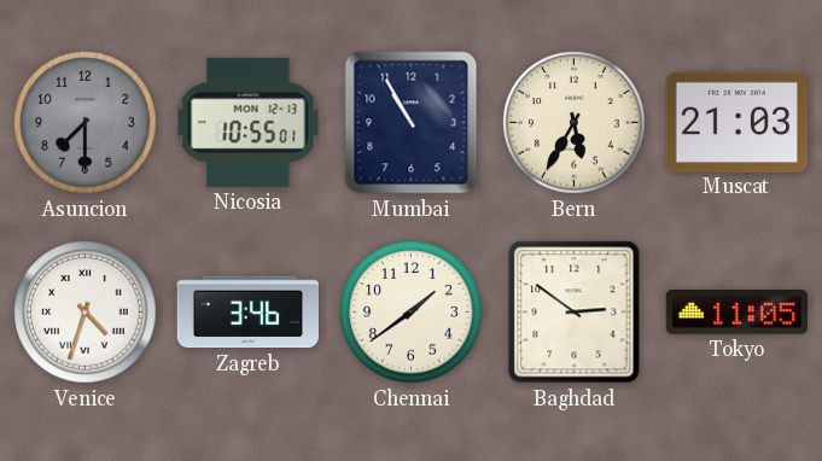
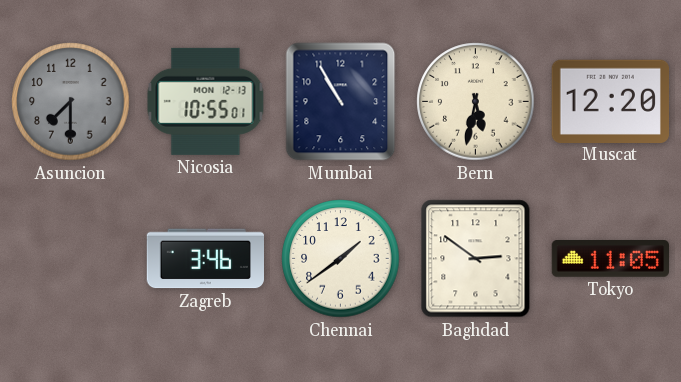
Bern: 5:35 -> 5:32
Muscat: 21:03 -> 12:20
Venice: 4:33 -> none
